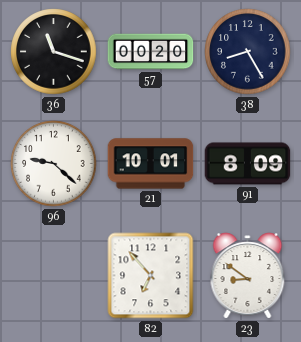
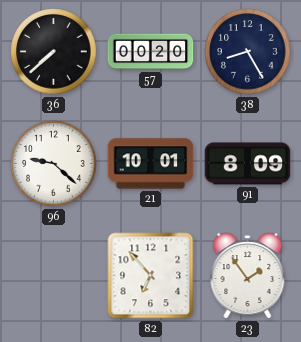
36: 11:18 -> 7:38
23: 8:51 -> 1:54
